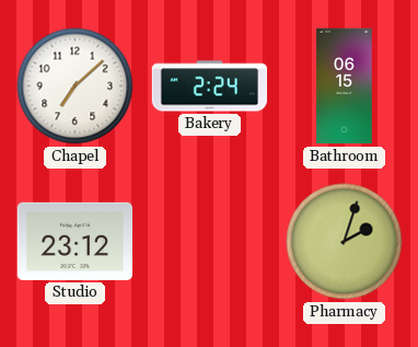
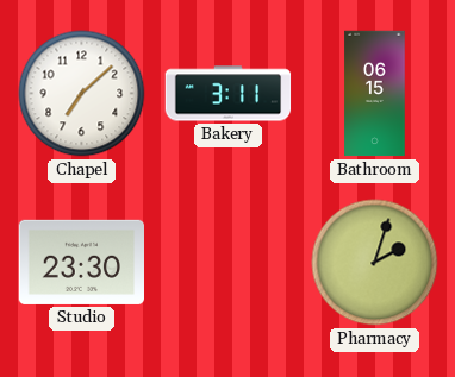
Bakery: 2:24 -> 3:11
Studio: 23:12 -> 23:30
